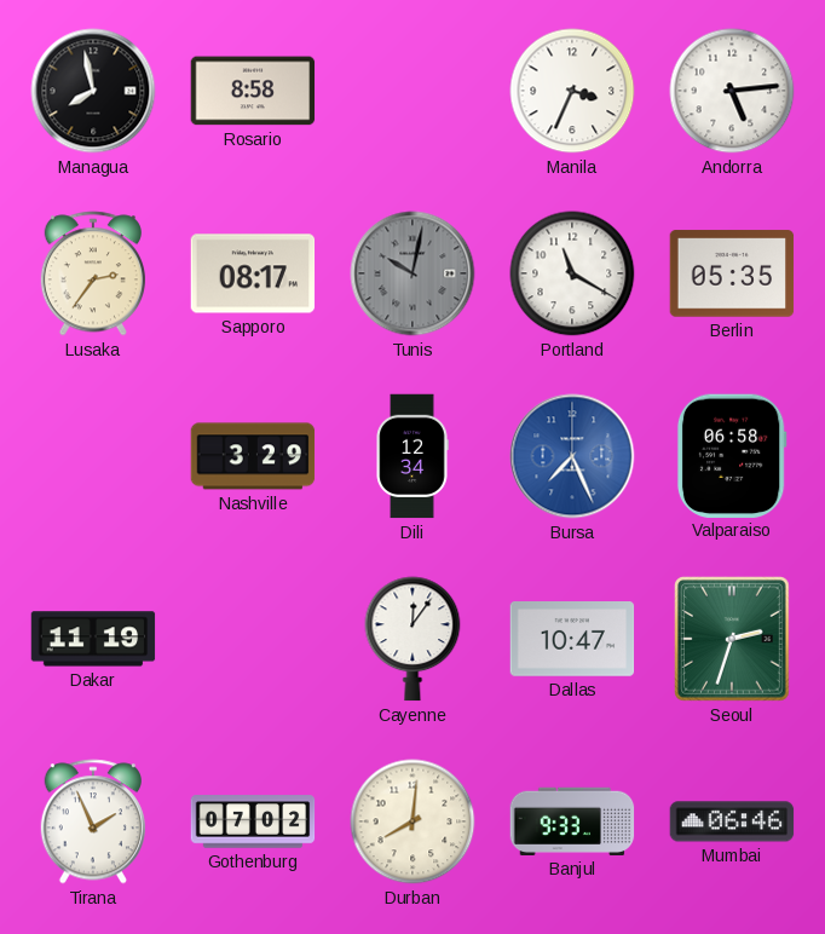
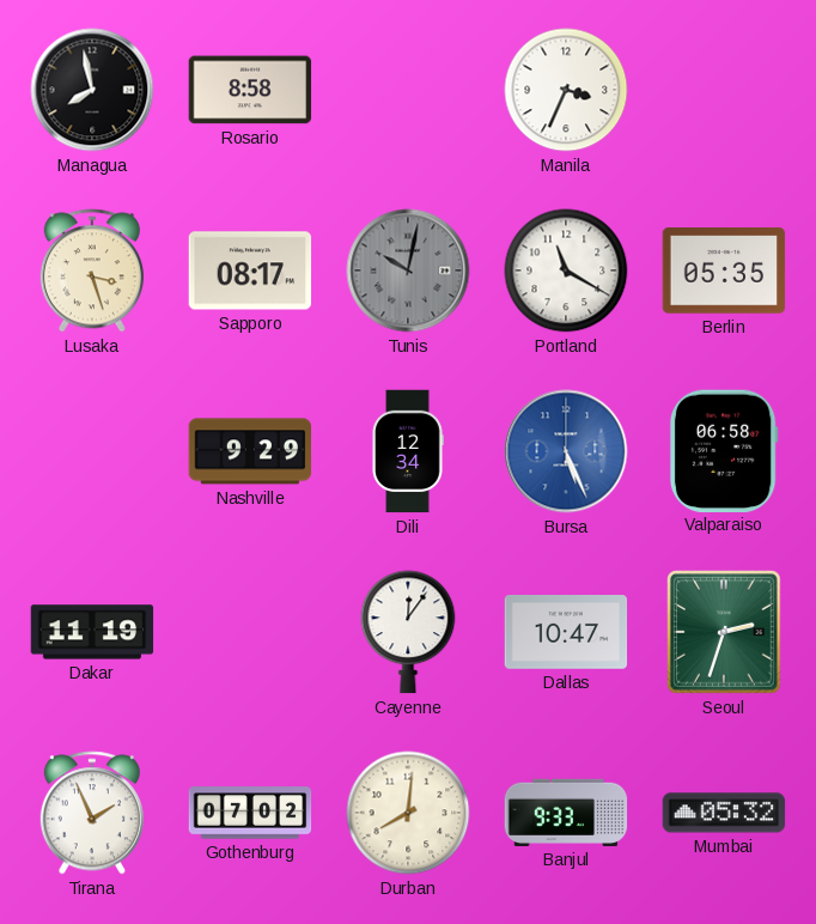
Andorra: 5:14 -> none
Lusaka: 2:36 -> 3:27
Nashville: 3:29 -> 9:29
Bursa: 7:26 -> 5:26
Mumbai: 06:46 -> 05:32
